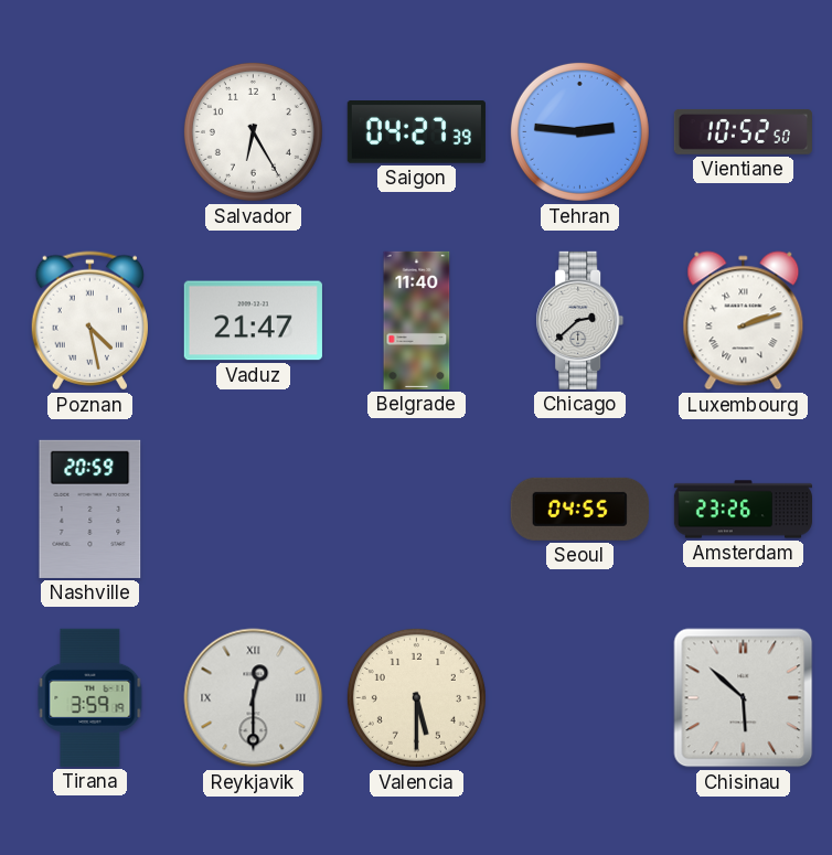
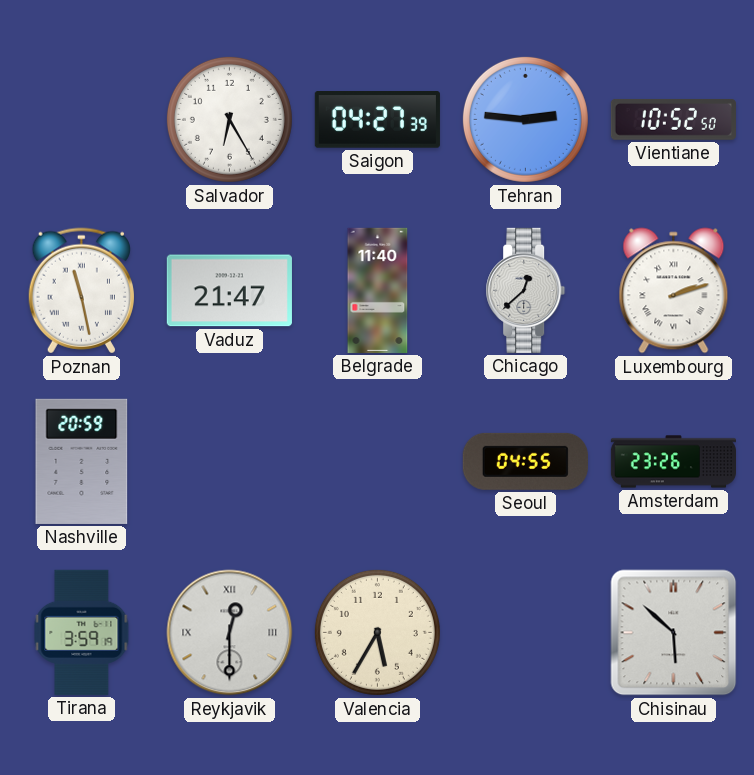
Poznan: 4:28 -> 11:28
Chicago: 2:38 -> 12:38
Valencia: 5:30 -> 5:35
